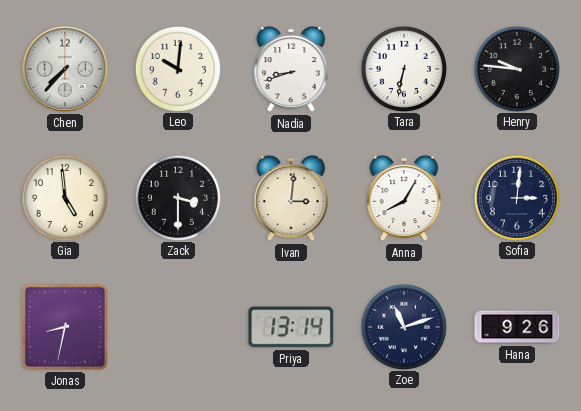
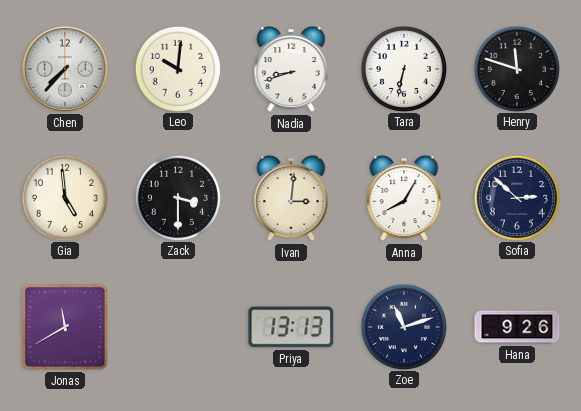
Henry: 9:46 -> 11:48
Sofia: 3:01 -> 2:52
Jonas: 8:32 -> 11:40
Priya: 13:14 -> 13:13
